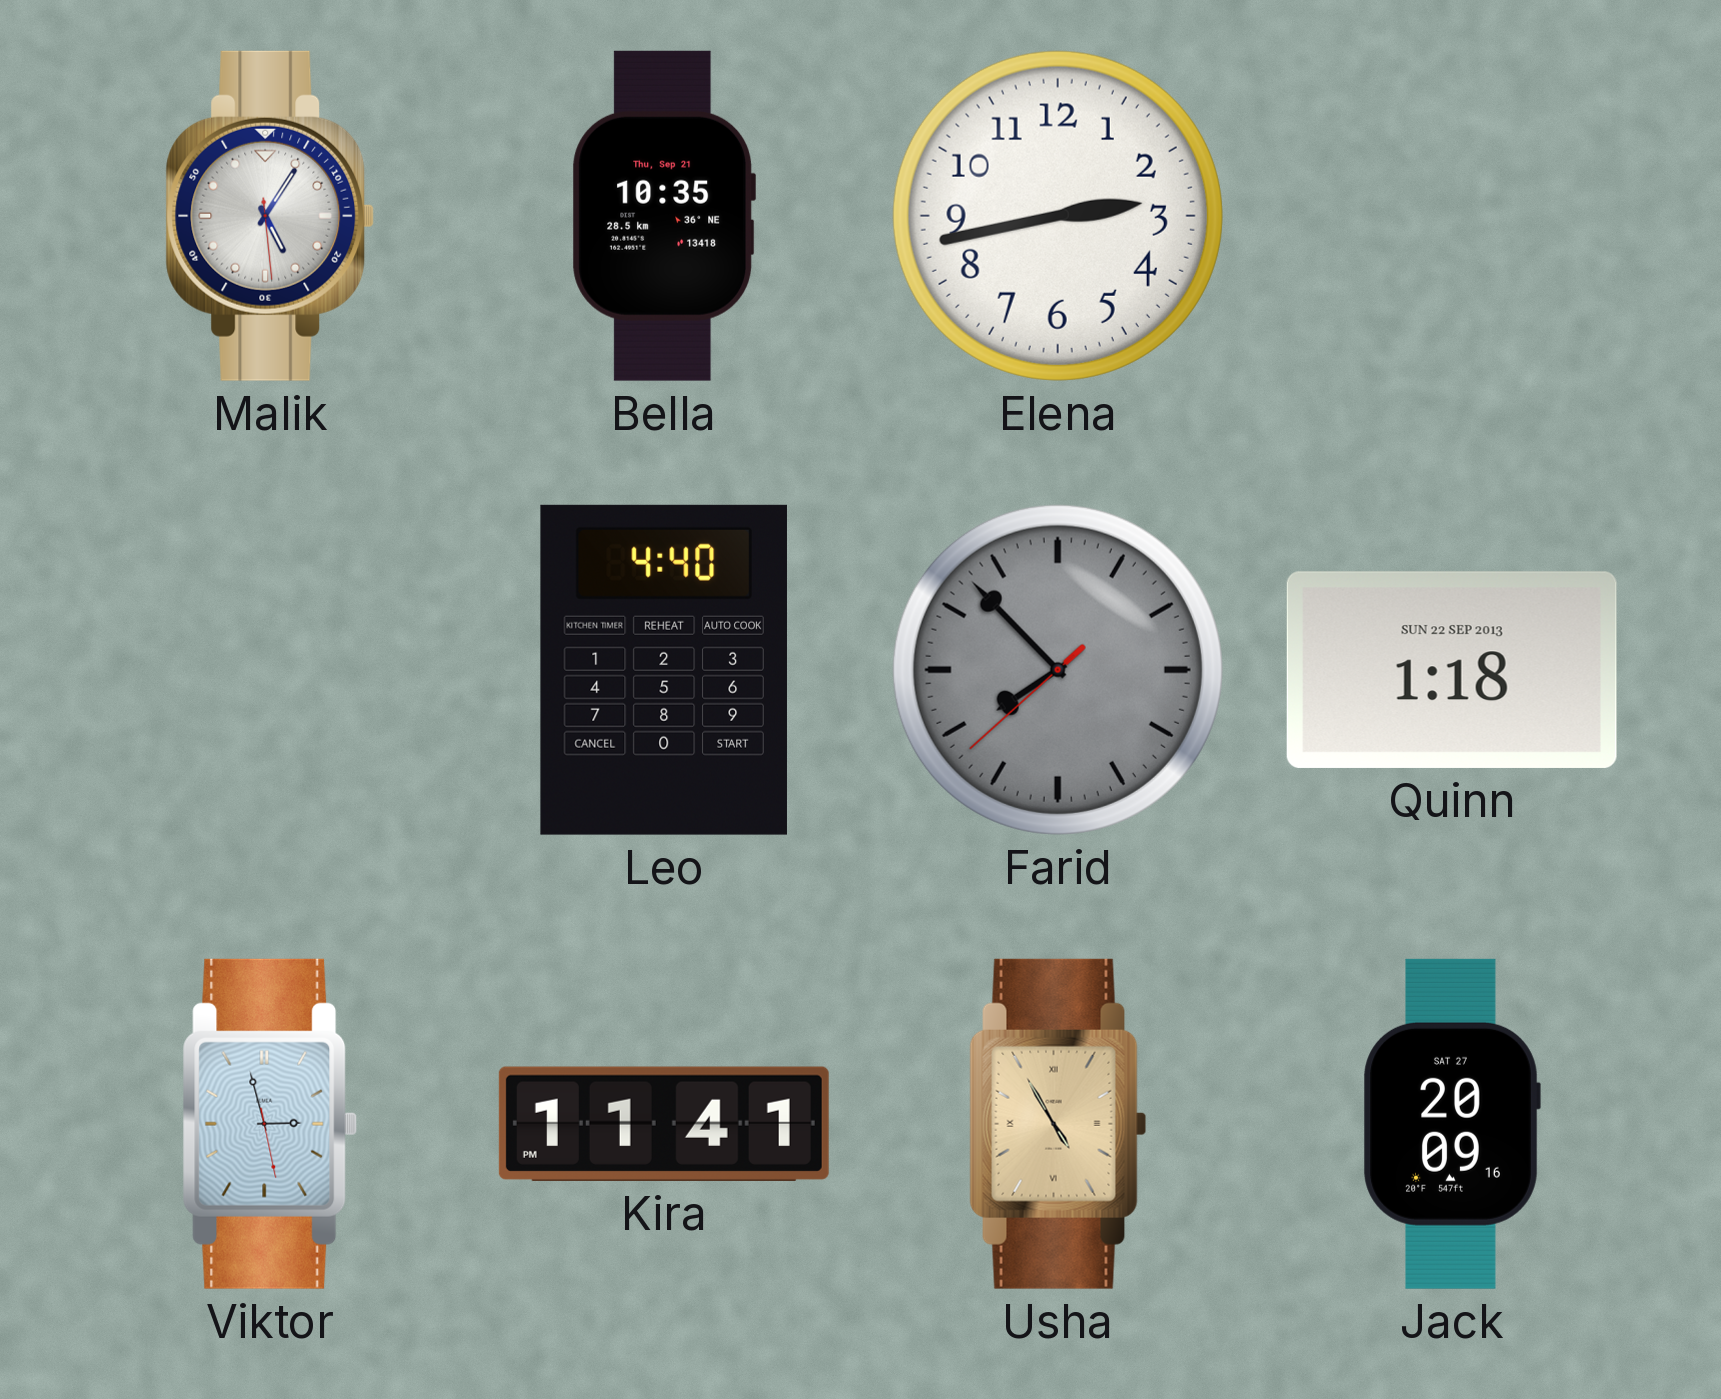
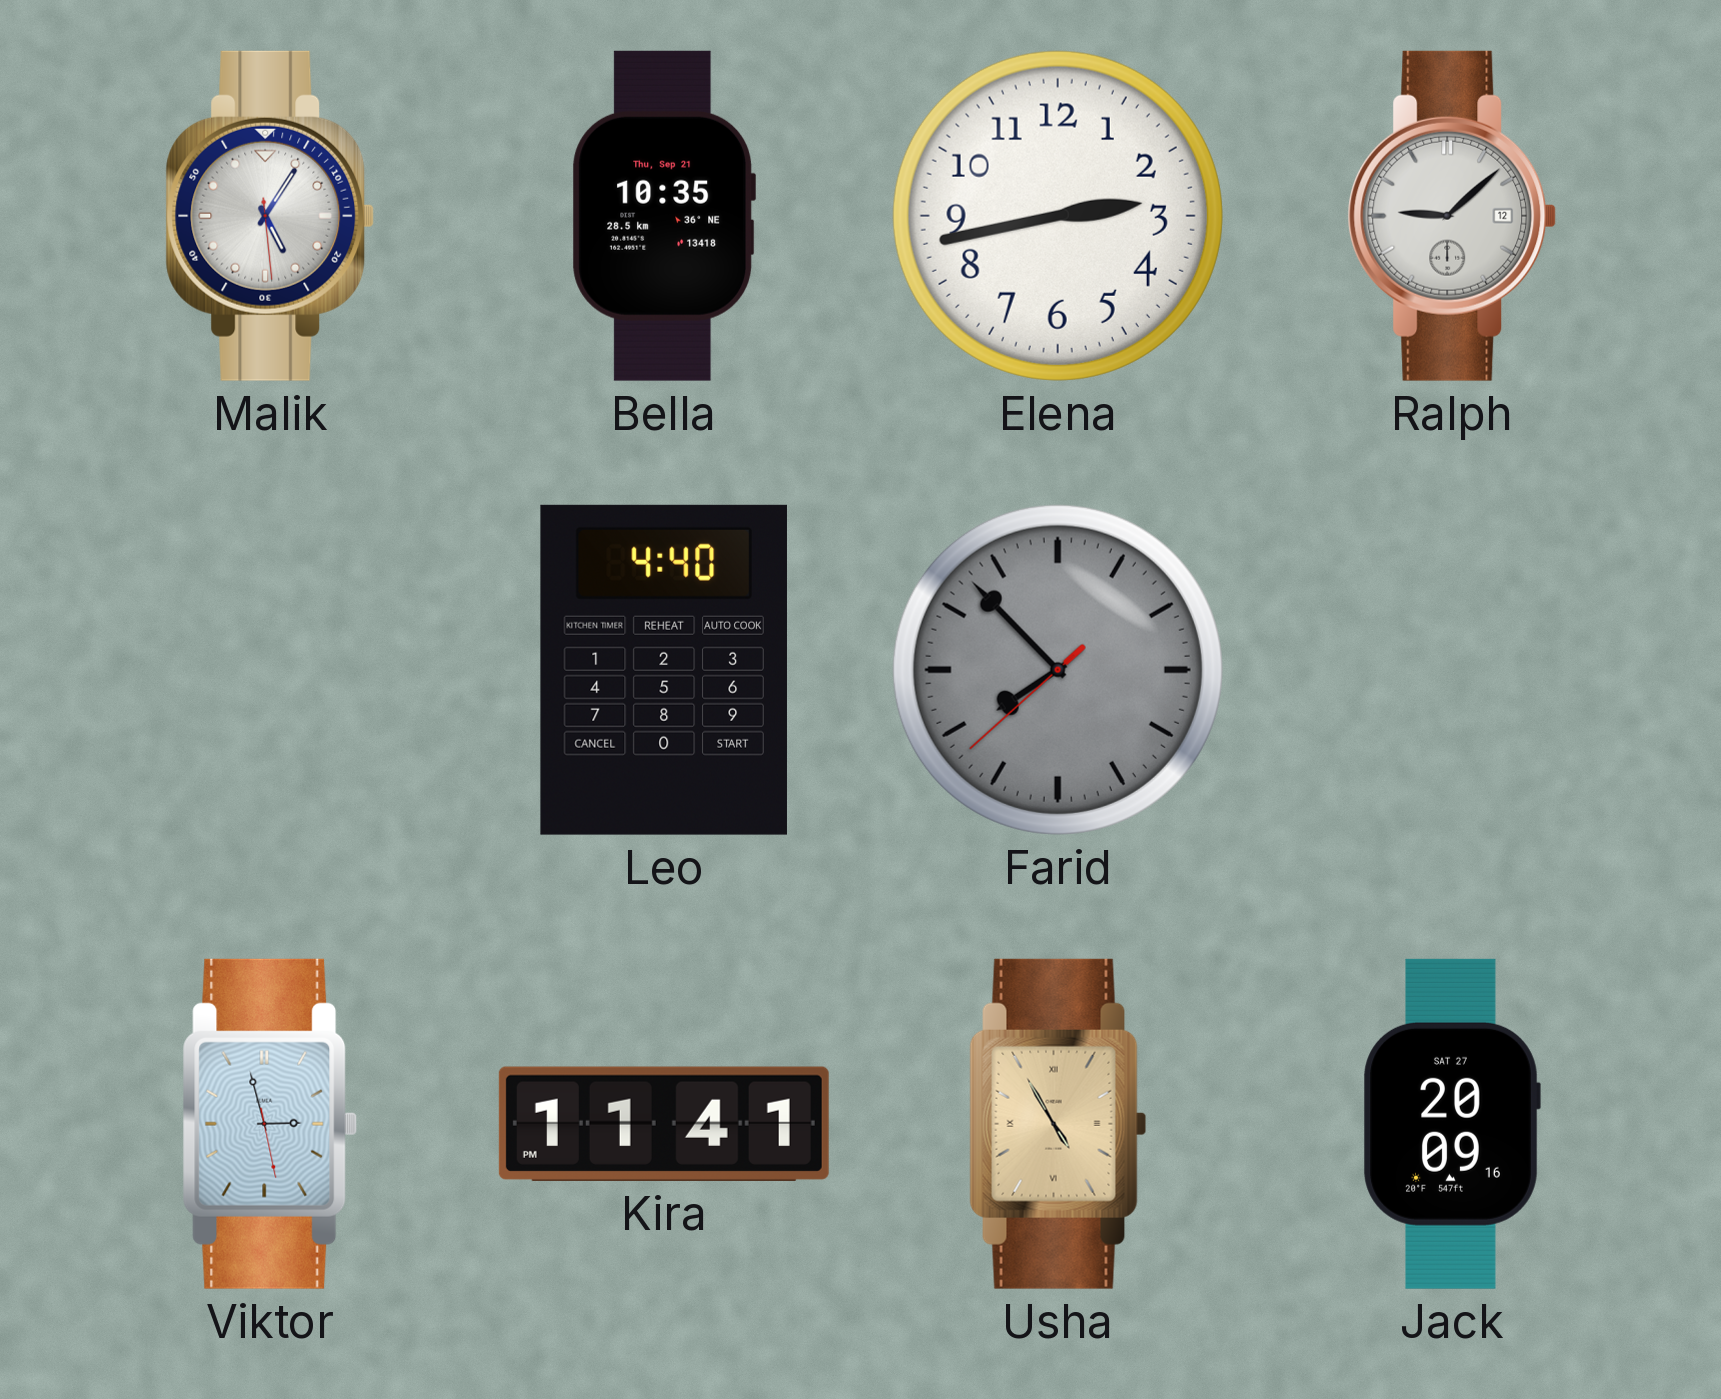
Ralph: none -> 9:08
Quinn: 1:18 -> none
